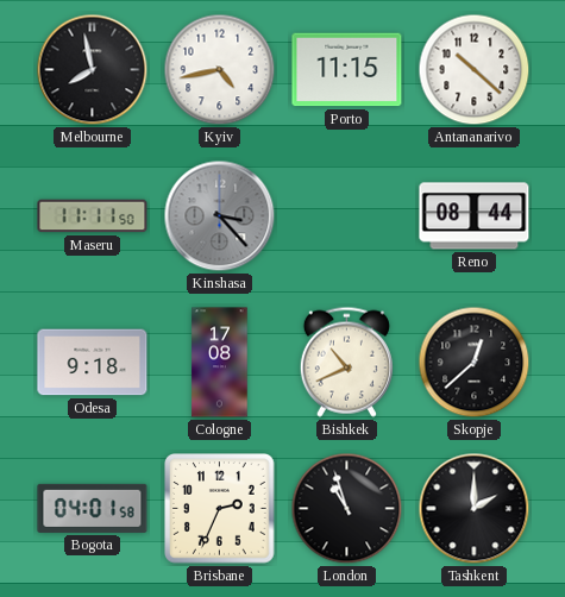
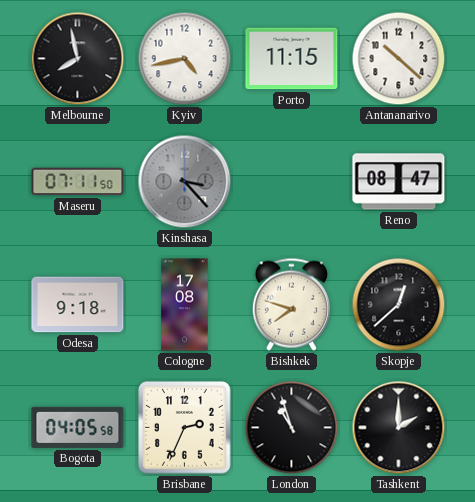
Maseru: 11:11 -> 07:11
Reno: 08:44 -> 08:47
Bishkek: 10:41 -> 7:48
Bogota: 04:01 -> 04:05
